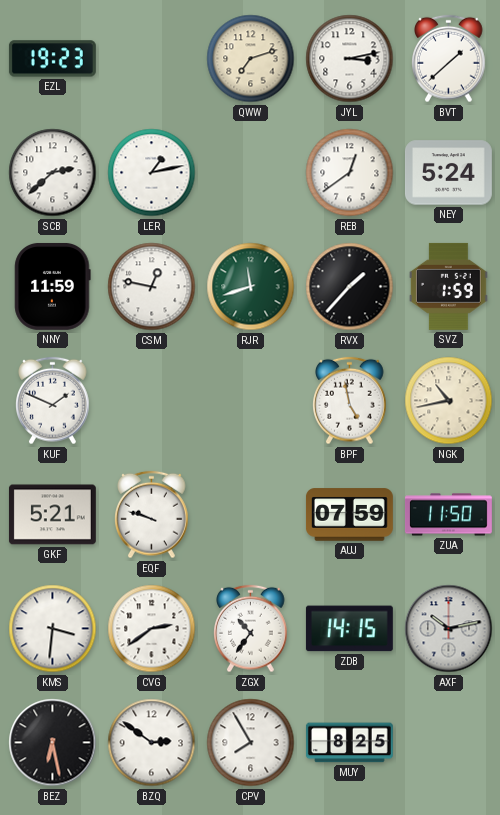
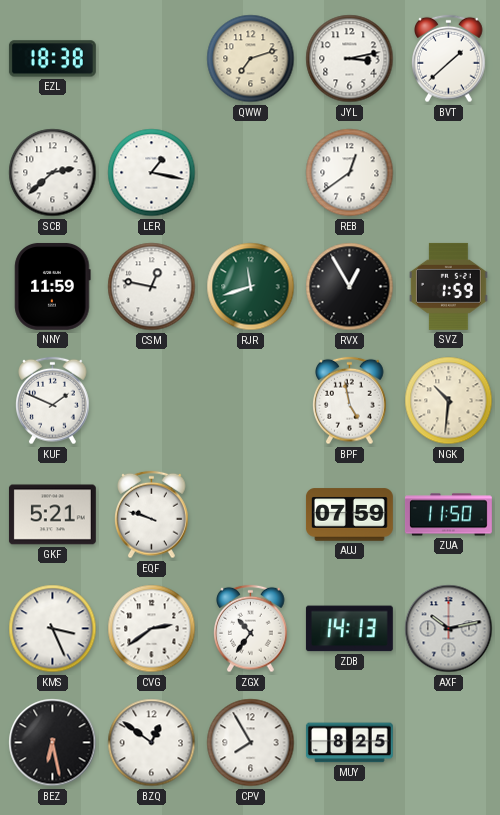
EZL: 19:23 -> 18:38
LER: 1:13 -> 1:17
NEY: 5:24 -> none
RVX: 1:37 -> 12:55
NGK: 10:43 -> 10:31
KMS: 3:31 -> 3:26
ZDB: 14:15 -> 14:13
BZQ: 2:51 -> 12:51
